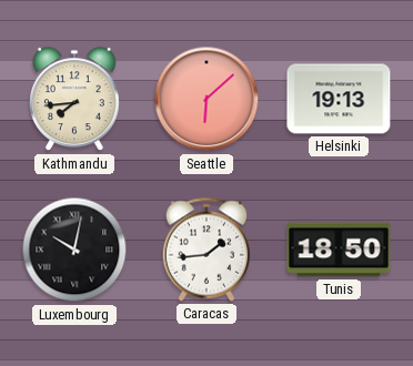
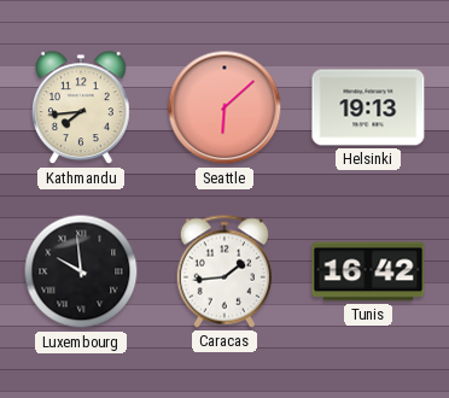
Luxembourg: 10:02 -> 9:59
Tunis: 18:50 -> 16:42
